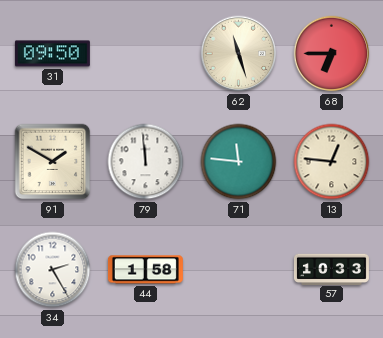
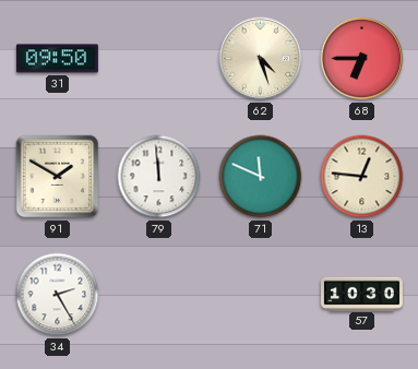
62: 11:27 -> 4:27
71: 11:46 -> 11:49
44: 1:58 -> none
57: 10:33 -> 10:30
